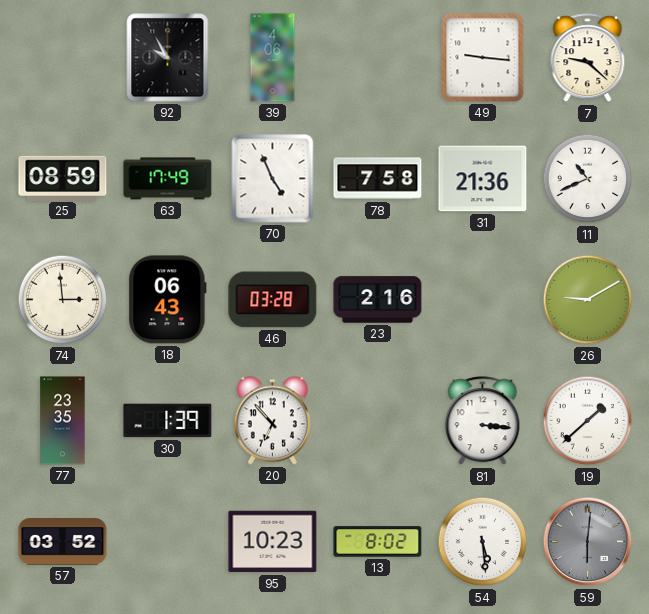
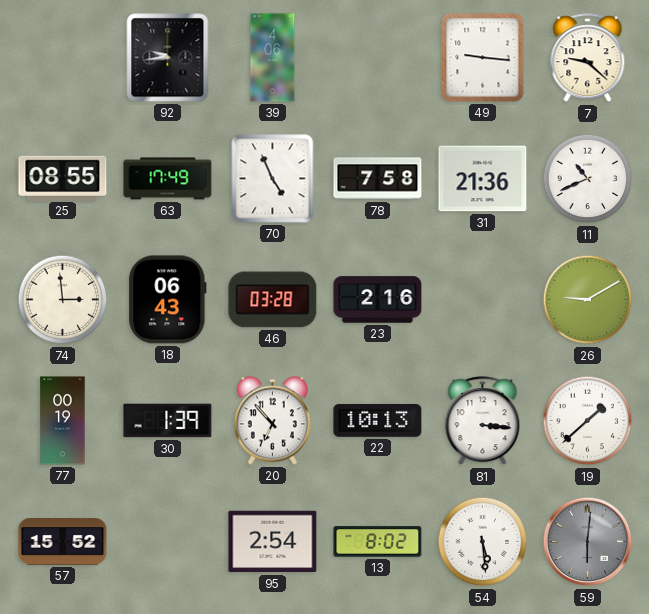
92: 9:55 -> 9:44
25: 08:59 -> 08:55
77: 23:35 -> 00:19
22: none -> 10:13
57: 03:52 -> 15:52
95: 10:23 -> 2:54
